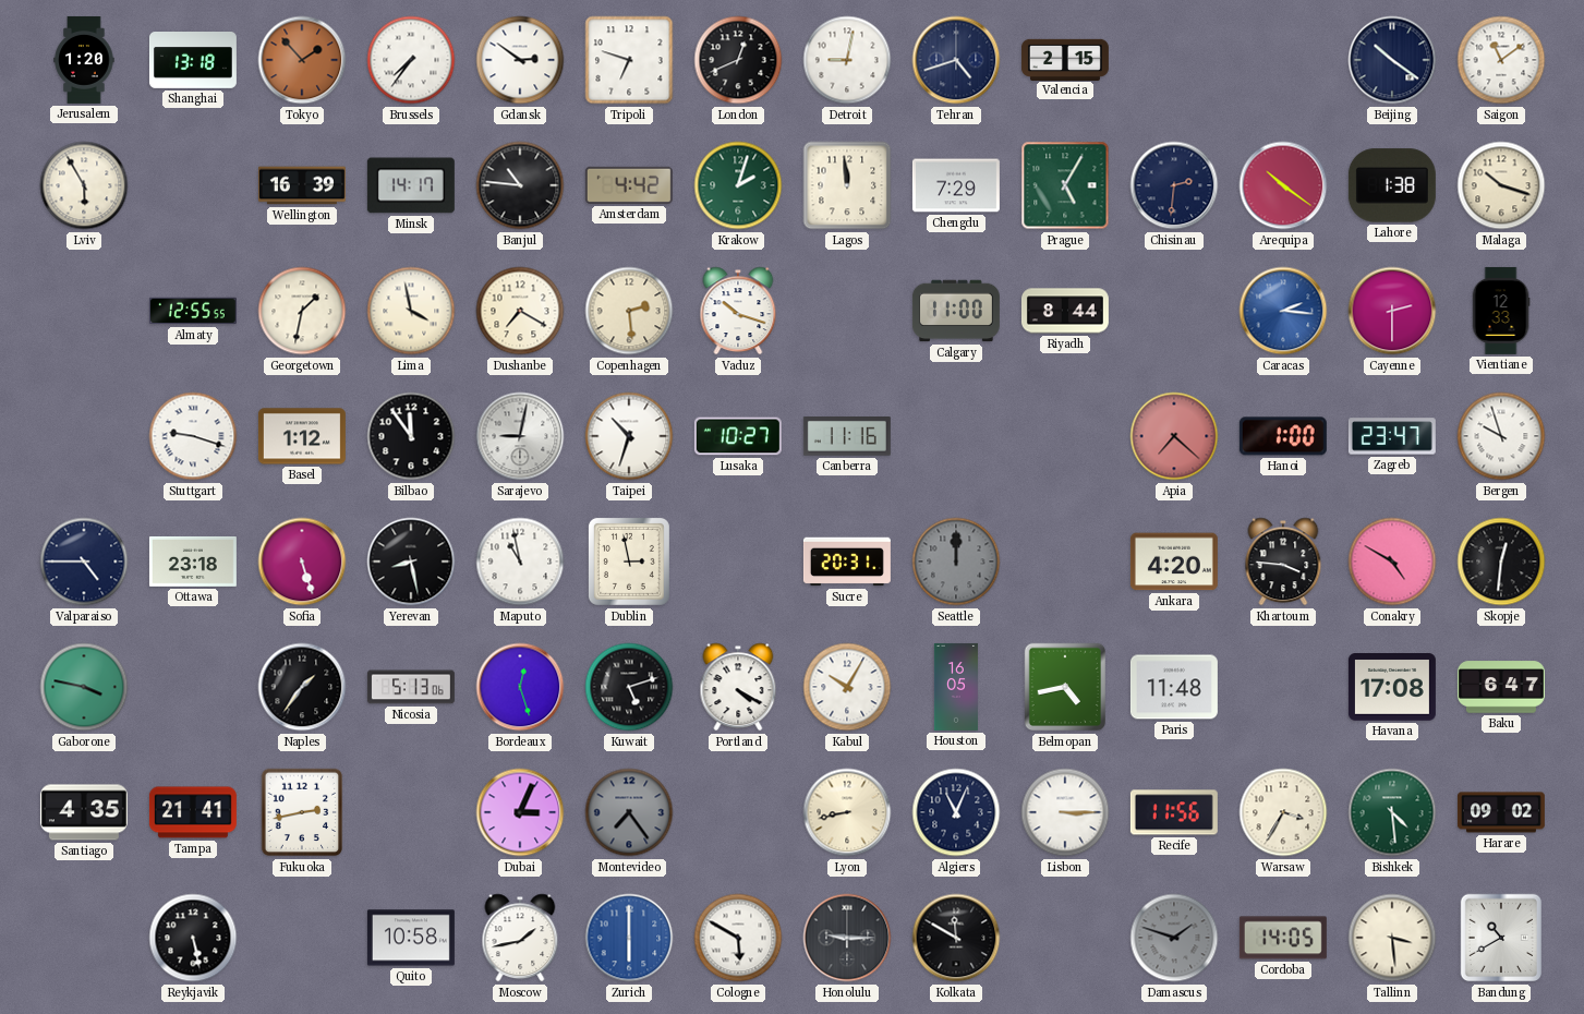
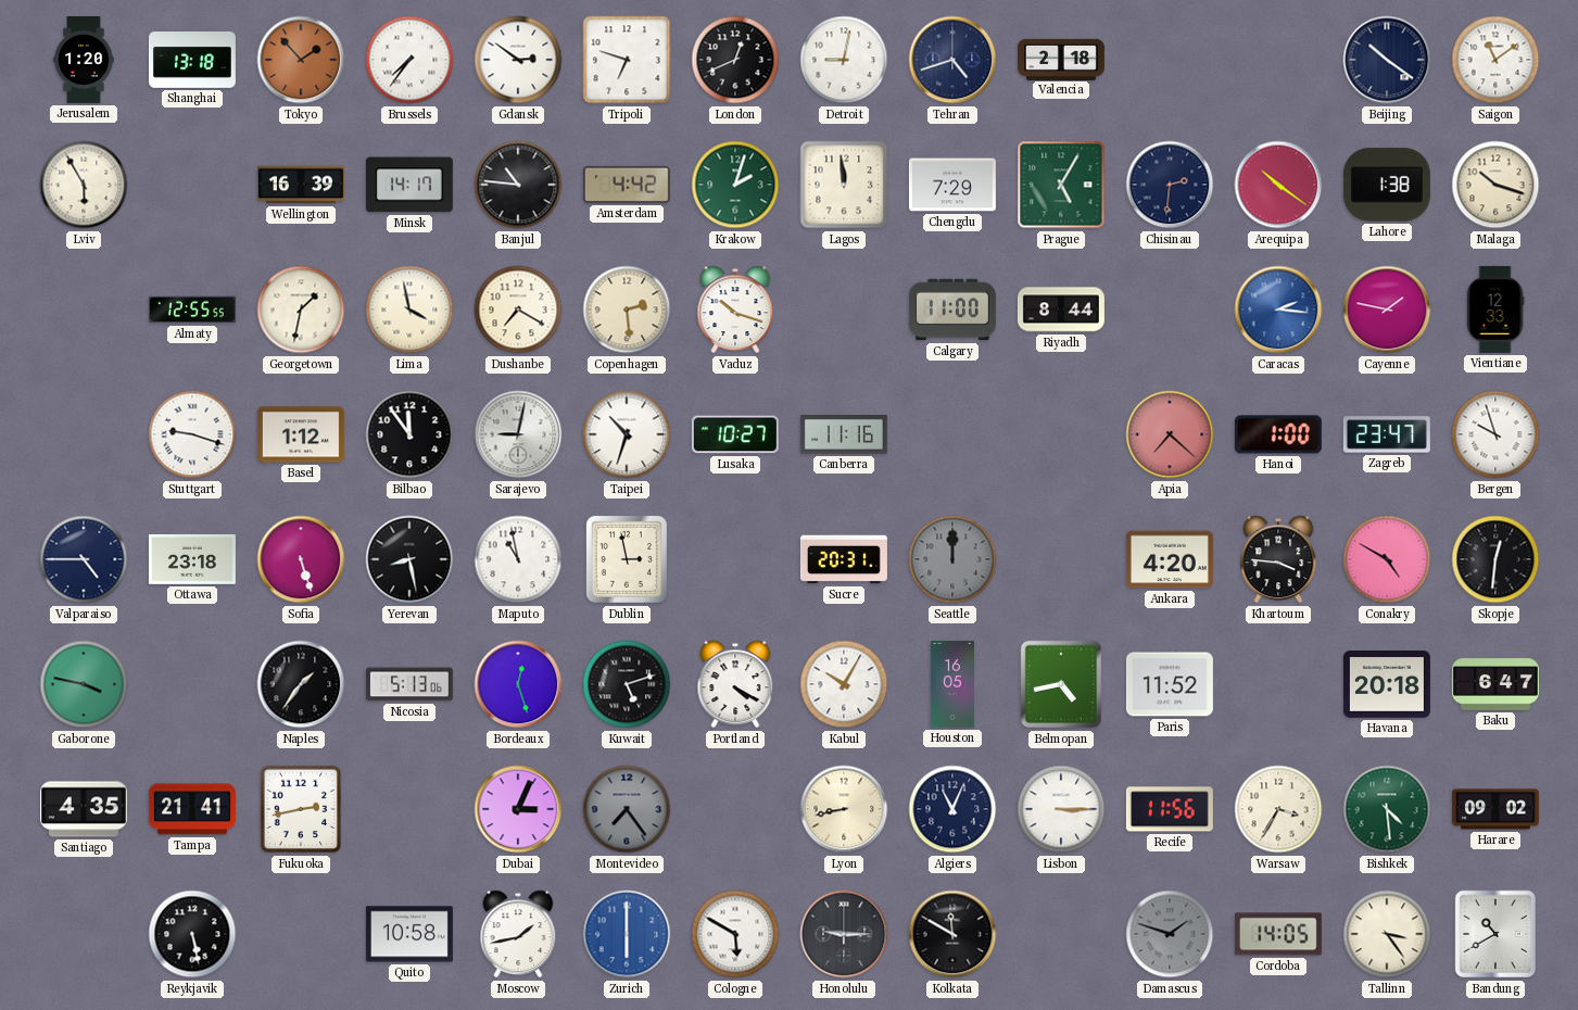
Valencia: 2:15 -> 2:18
Cayenne: 2:30 -> 1:47
Paris: 11:48 -> 11:52
Havana: 17:08 -> 20:18
Tallinn: 3:29 -> 3:24
